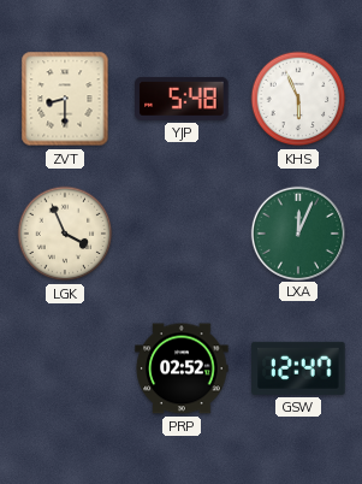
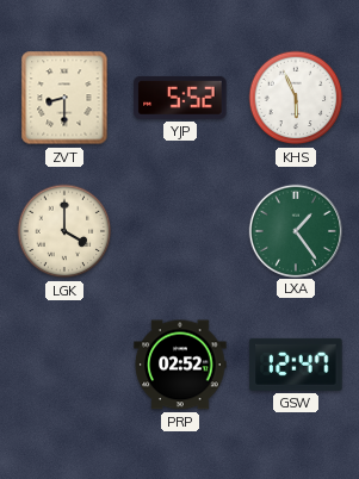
YJP: 5:48 -> 5:52
LGK: 3:56 -> 4:00
LXA: 12:04 -> 1:24
